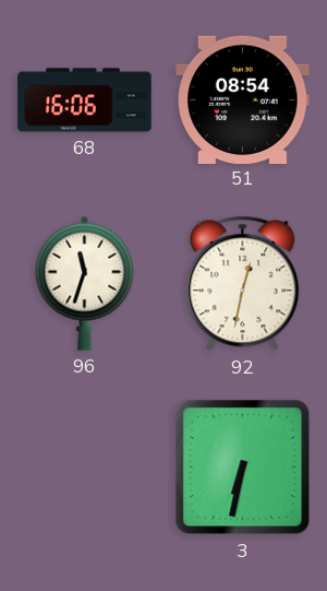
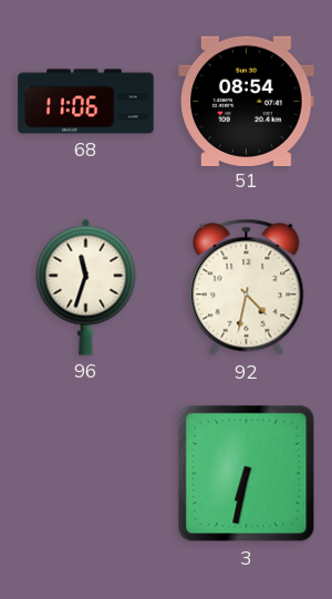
68: 16:06 -> 11:06
92: 12:32 -> 4:32
